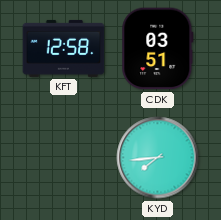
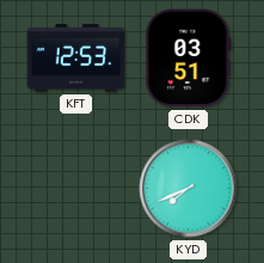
KFT: 12:58 -> 12:53
KYD: 7:44 -> 7:41
